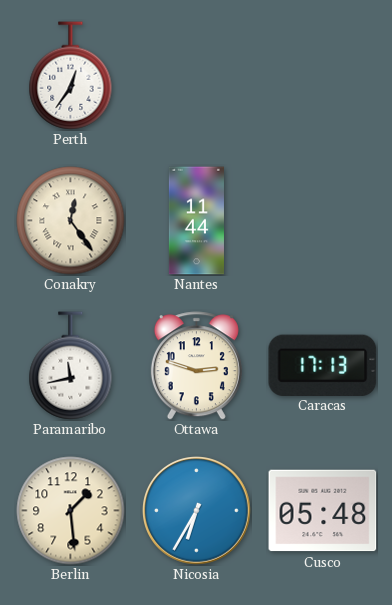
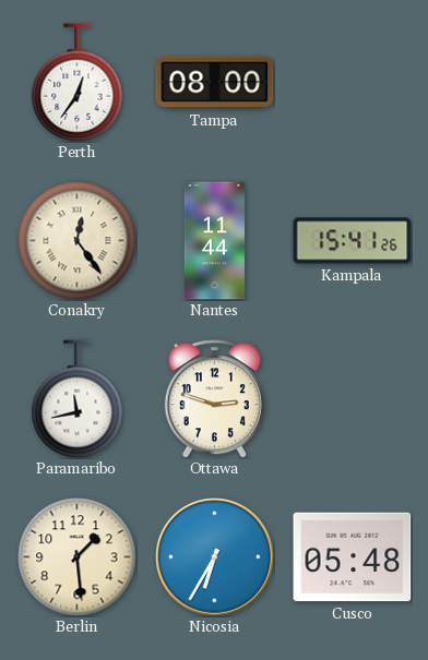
Tampa: none -> 08:00
Kampala: none -> 15:41
Caracas: 17:13 -> none
